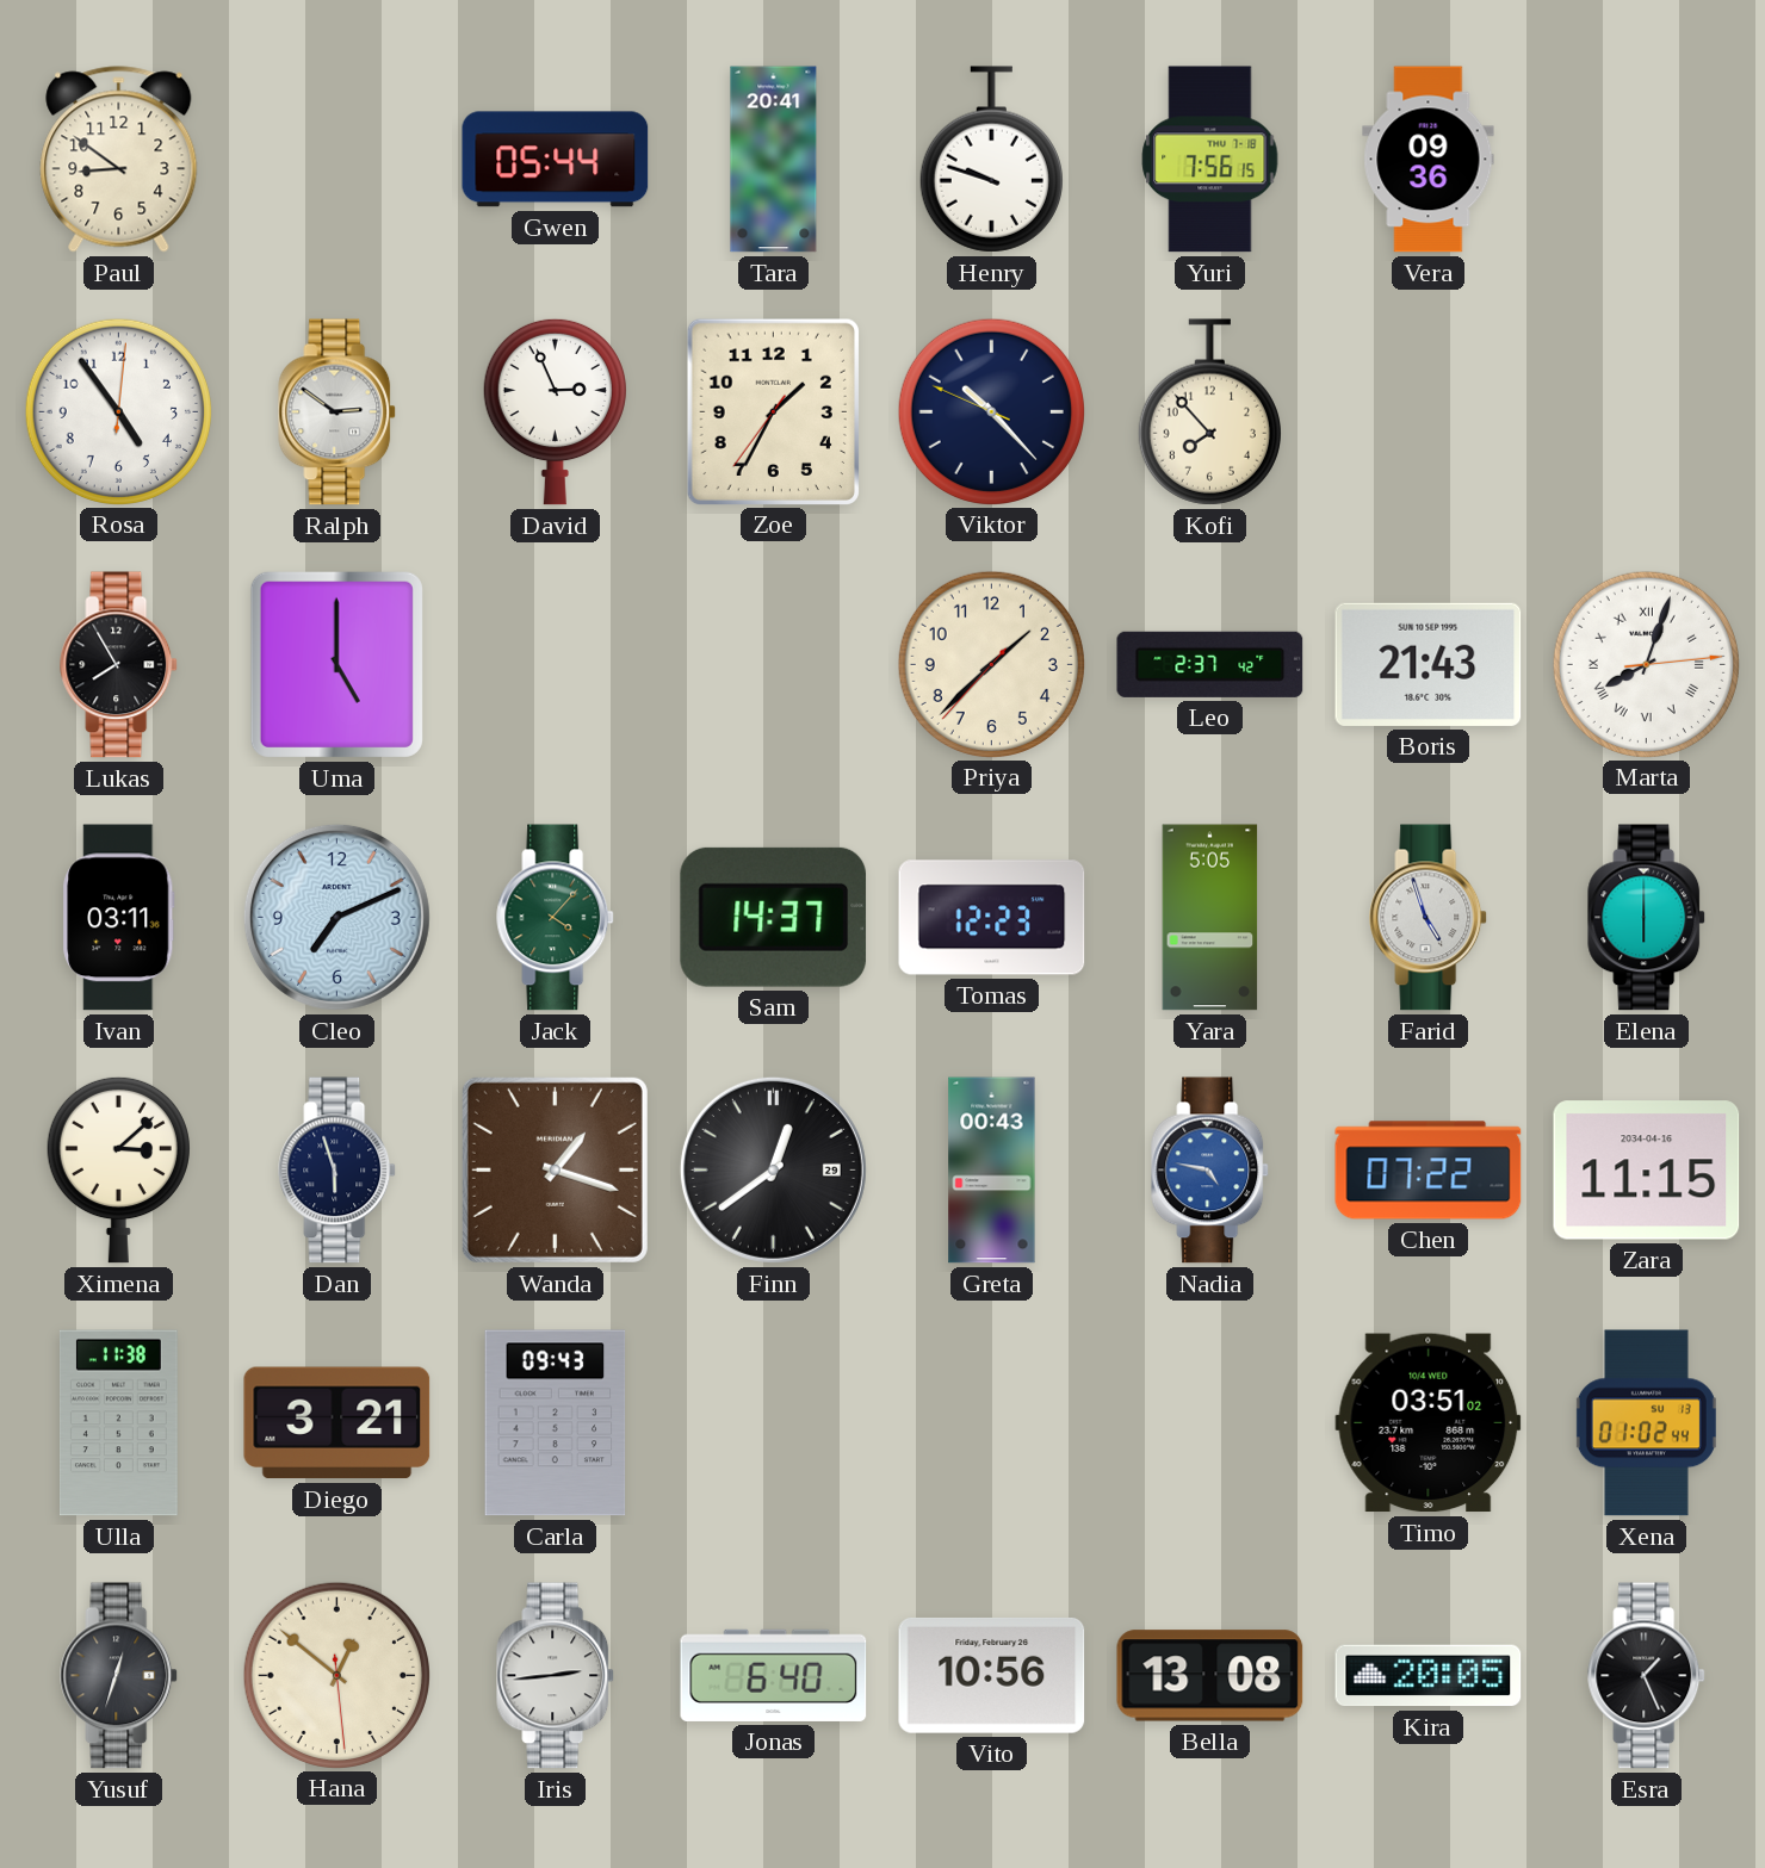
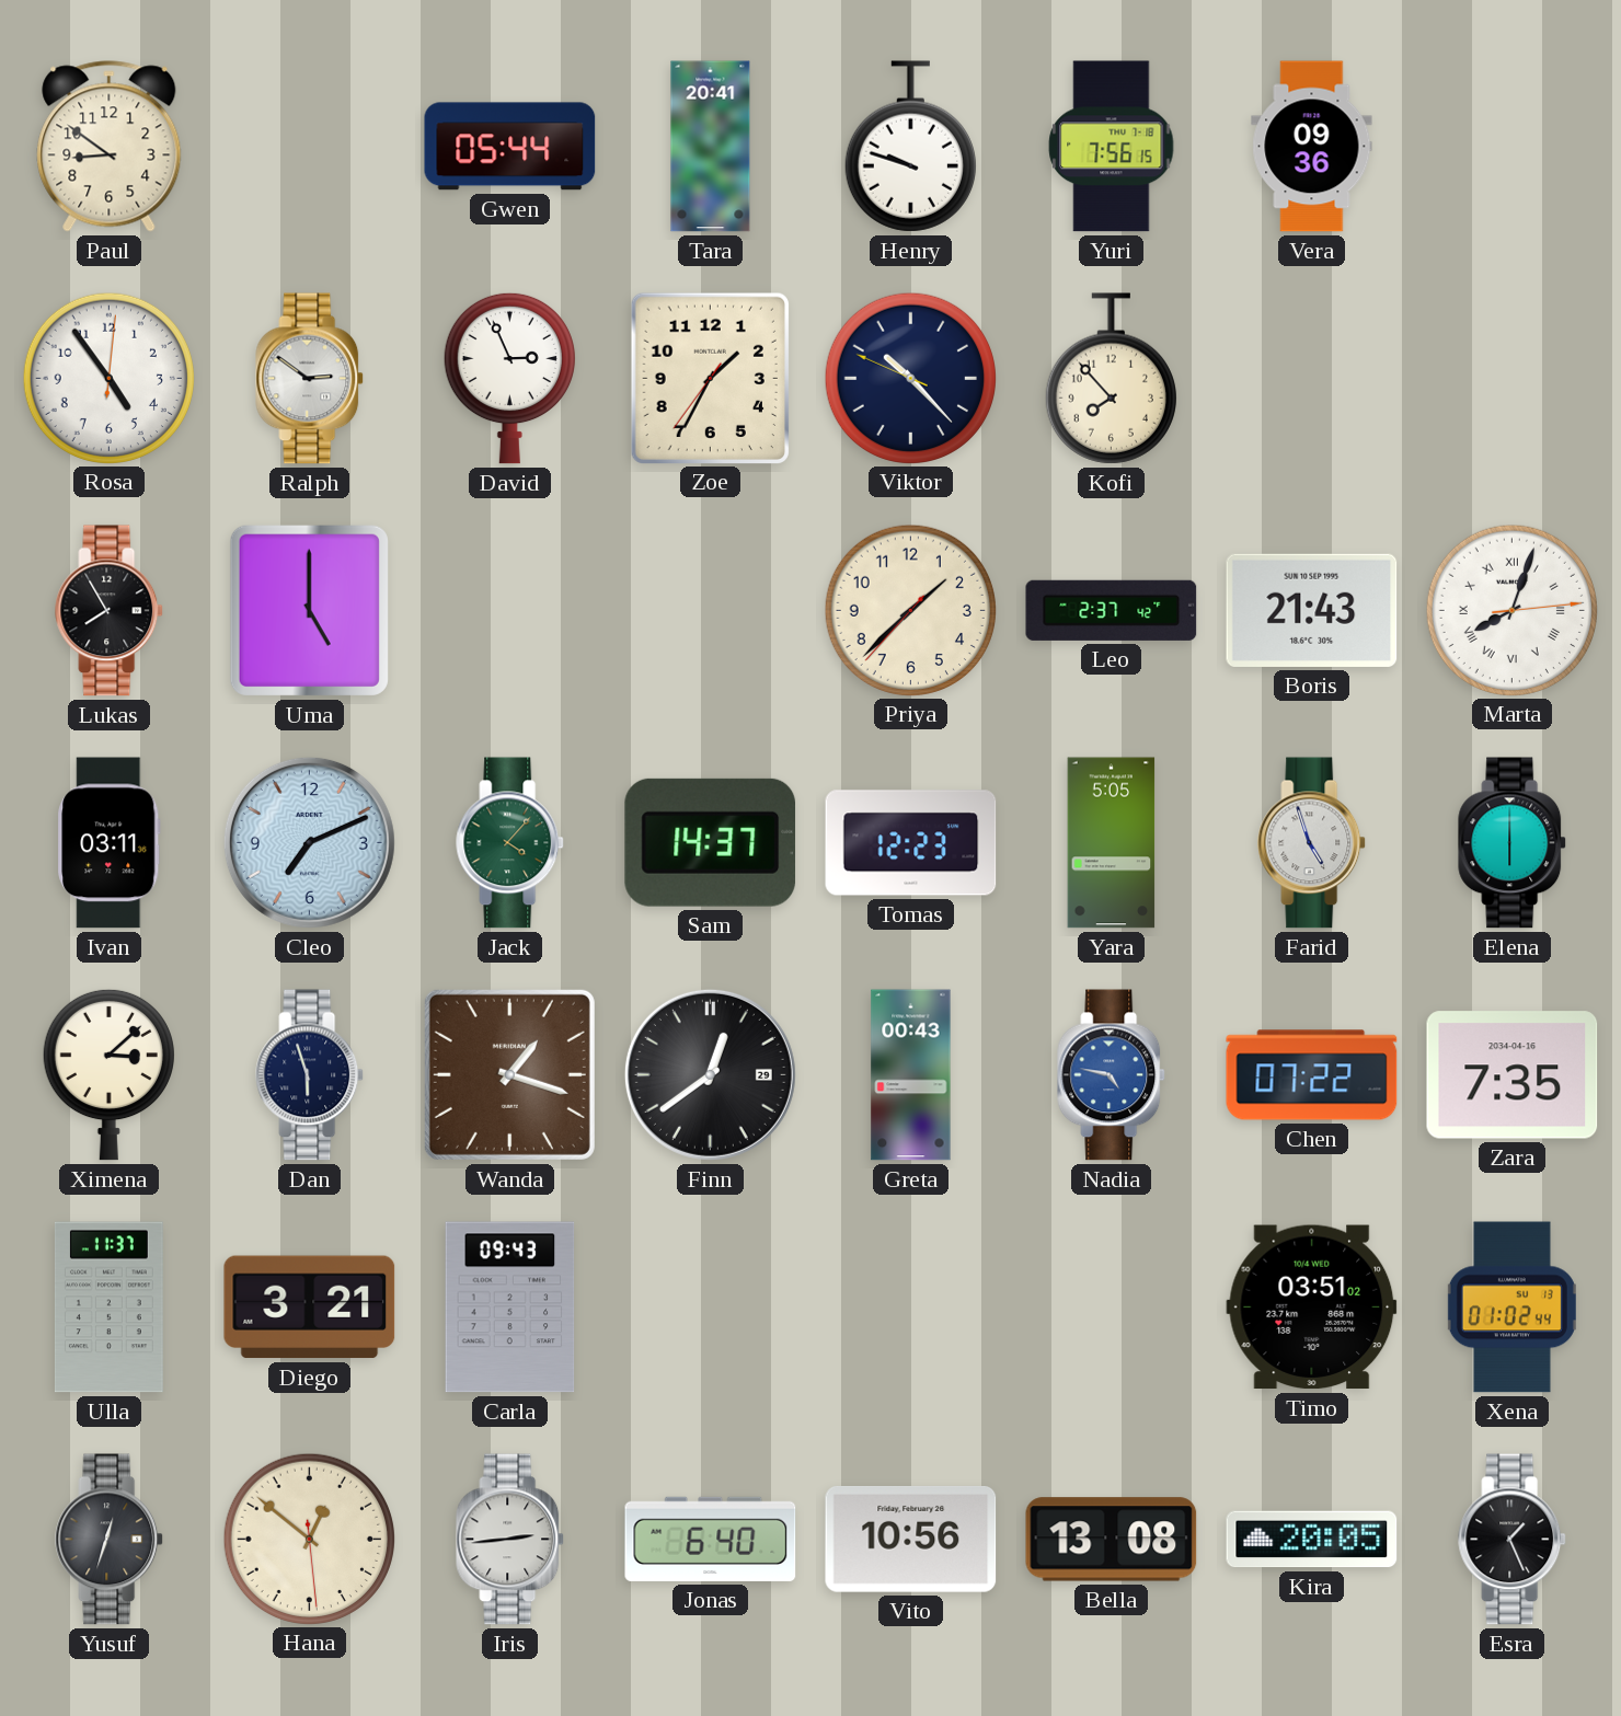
Zara: 11:15 -> 7:35
Ulla: 11:38 -> 11:37
